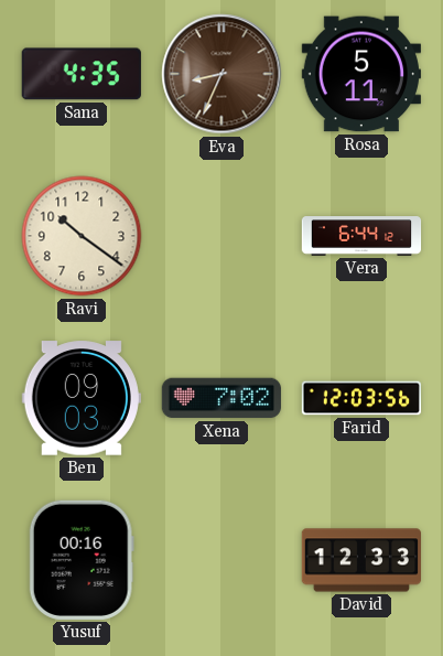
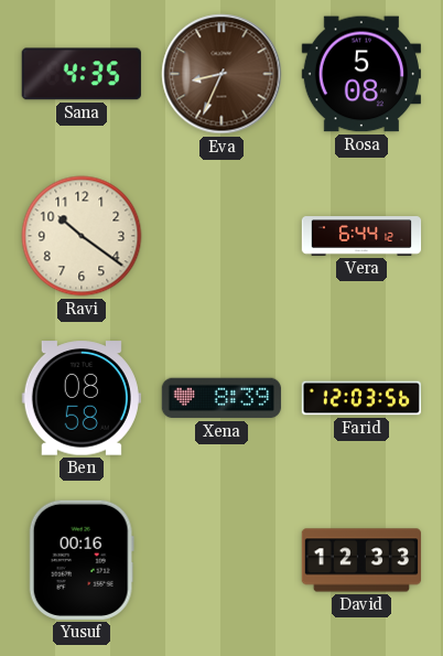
Rosa: 5:11 -> 5:08
Ben: 09:03 -> 08:58
Xena: 7:02 -> 8:39
